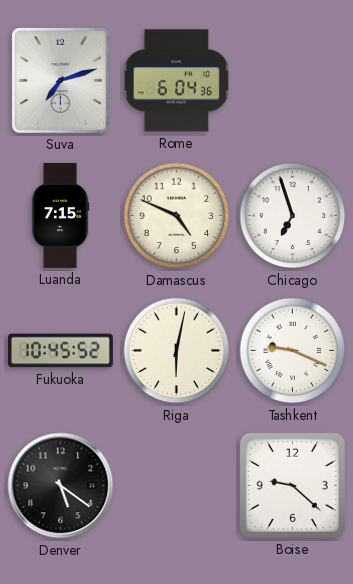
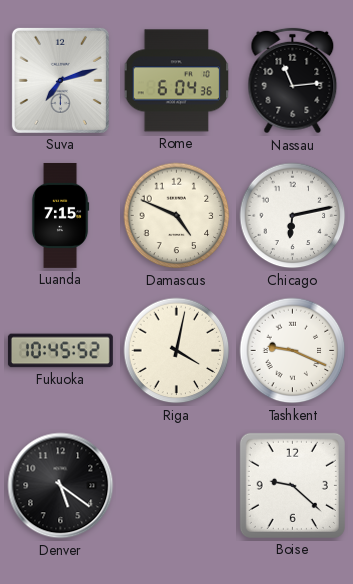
Nassau: none -> 11:14
Chicago: 6:57 -> 6:13
Riga: 6:02 -> 4:02
